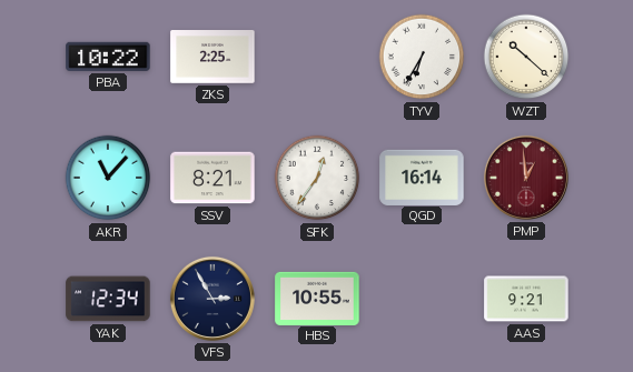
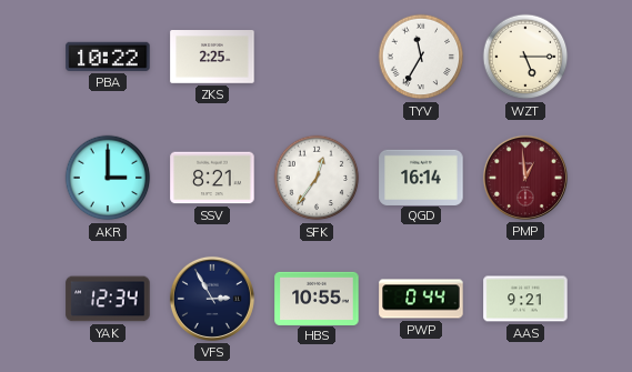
TYV: 6:35 -> 11:35
WZT: 10:22 -> 5:15
AKR: 11:07 -> 3:00
PWP: none -> 0:44
